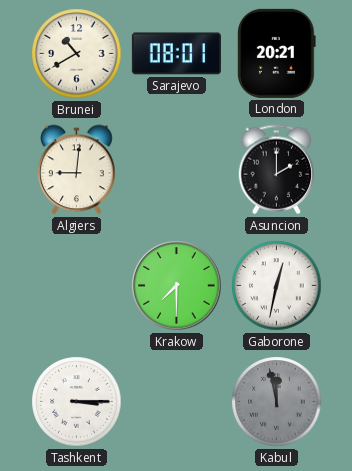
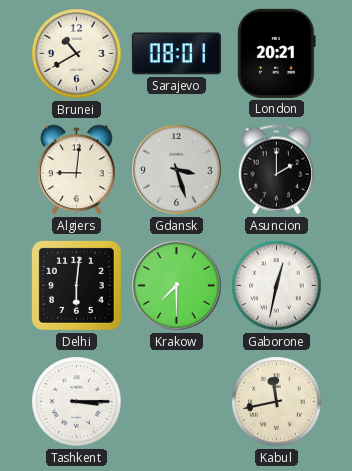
Gdansk: none -> 3:27
Delhi: none -> 6:01
Kabul: 11:58 -> 11:43
Kabul dial: grey -> cream
